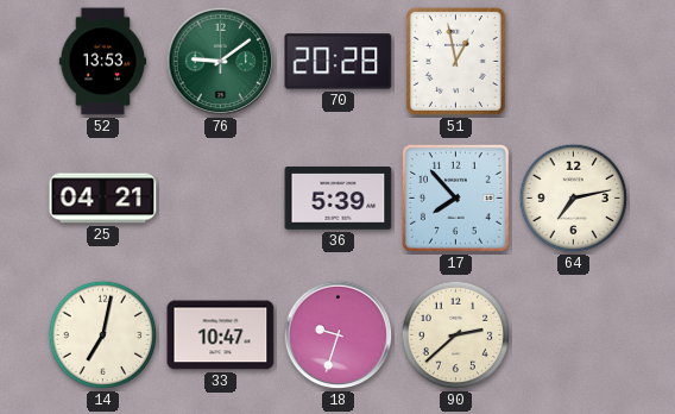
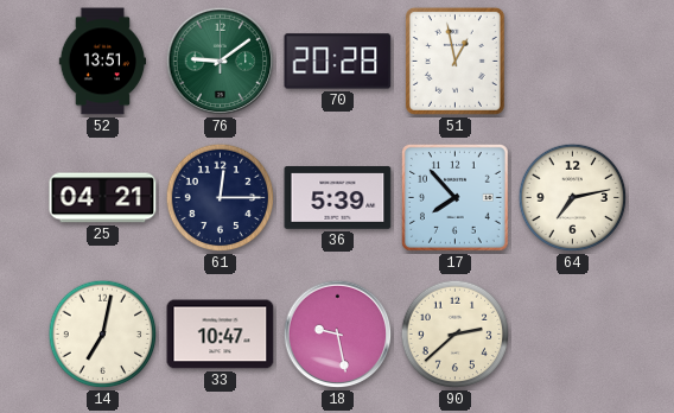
52: 13:53 -> 13:51
61: none -> 12:15
18: 9:33 -> 9:28
